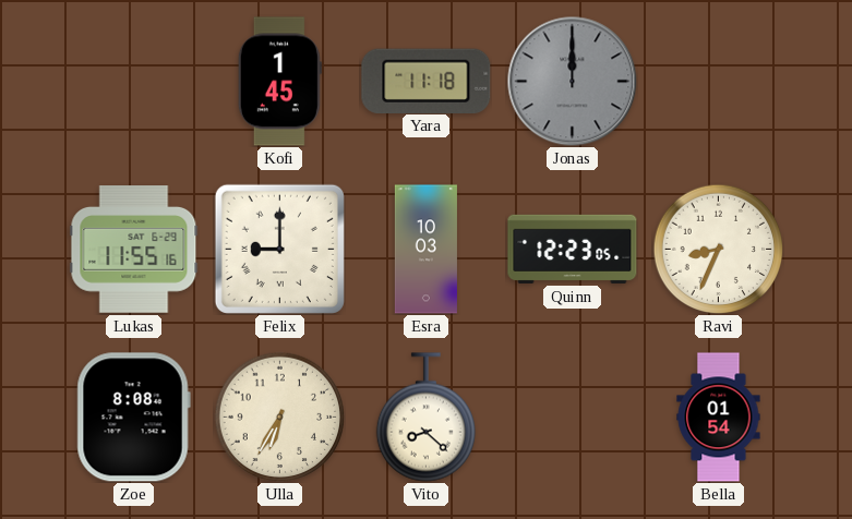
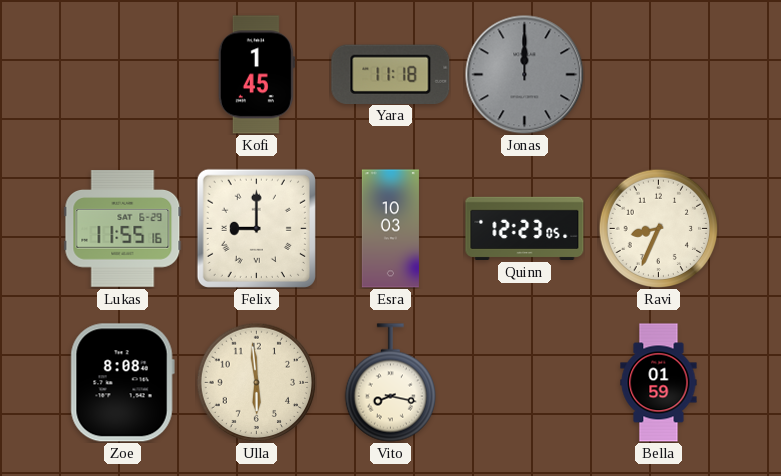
Ulla: 6:35 -> 5:59
Vito: 8:22 -> 8:17
Bella: 01:54 -> 01:59
